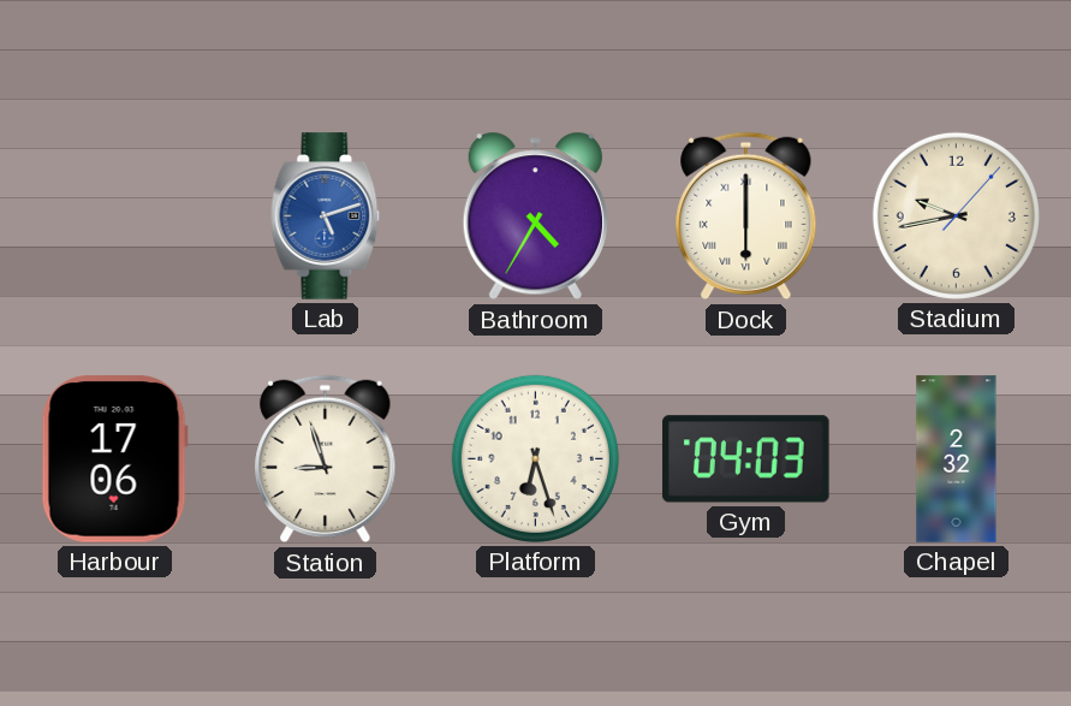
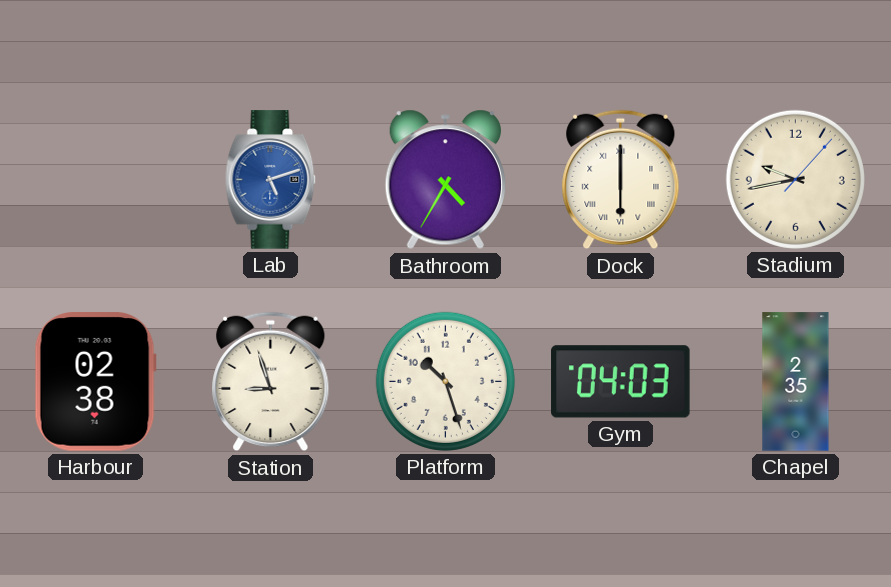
Harbour: 17:06 -> 02:38
Platform: 6:27 -> 10:27
Chapel: 2:32 -> 2:35
